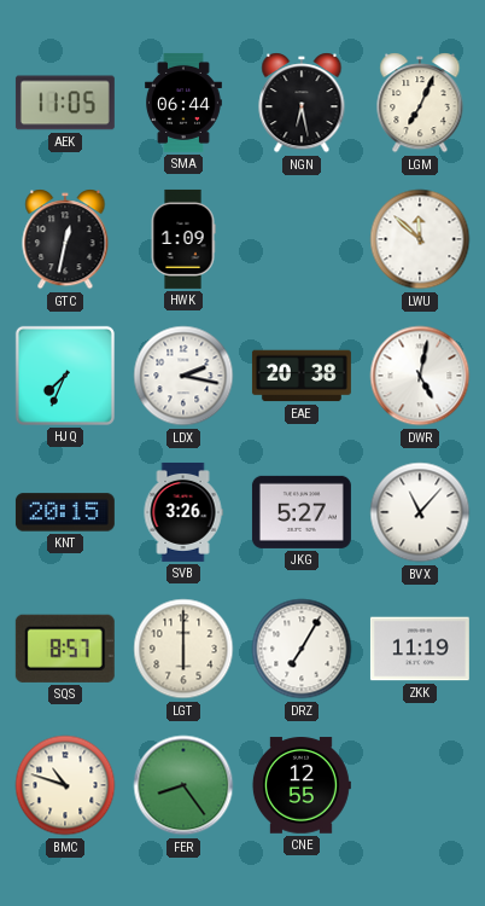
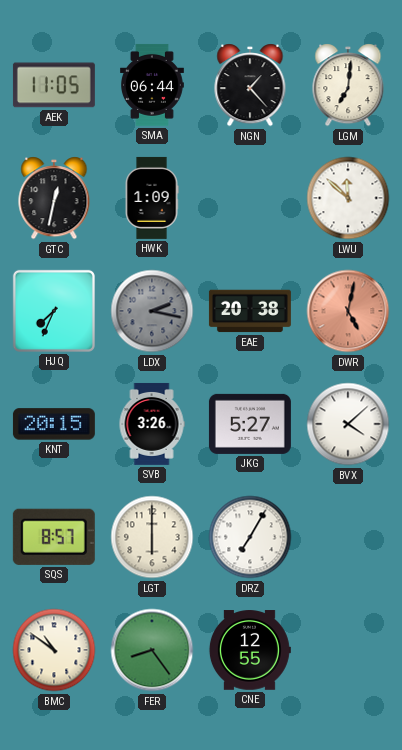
NGN: 6:28 -> 1:23
LGM: 7:04 -> 7:01
LDX dial: white -> grey
DWR dial: white -> salmon
BVX: 11:07 -> 4:08
ZKK: 11:19 -> none
BMC: 10:48 -> 10:51
